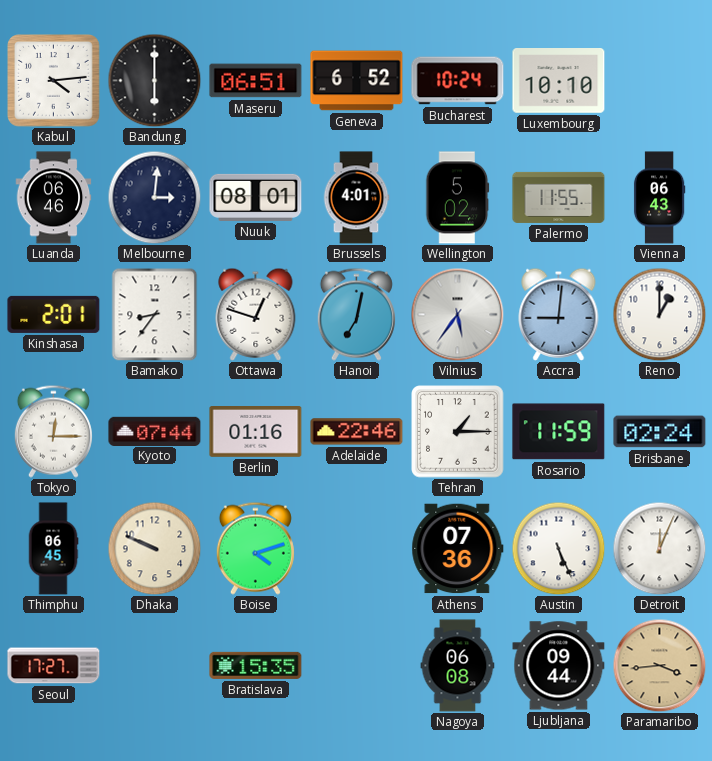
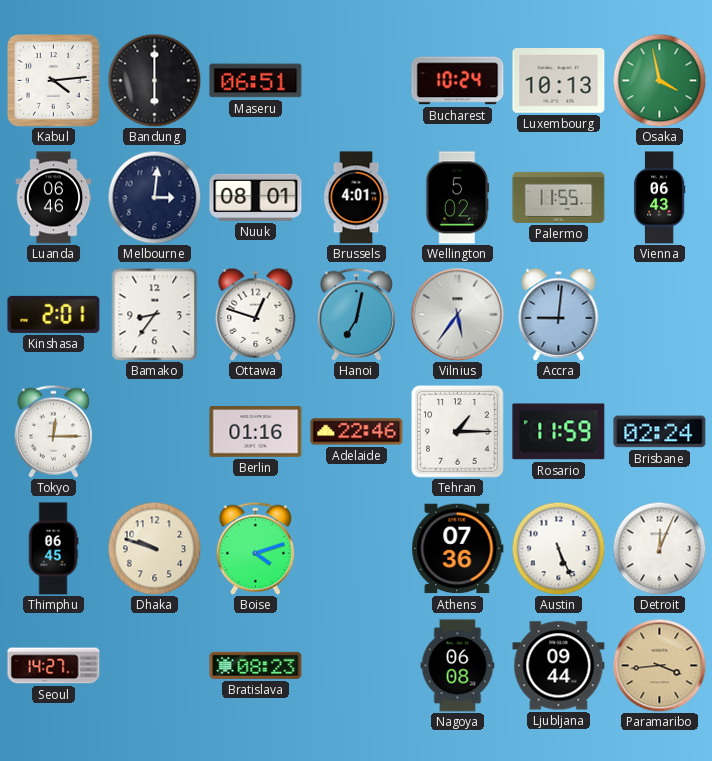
Geneva: 6:52 -> none
Luxembourg: 10:10 -> 10:13
Osaka: none -> 3:58
Reno: 1:00 -> none
Kyoto: 07:44 -> none
Dhaka: 9:49 -> 9:48
Seoul: 17:27 -> 14:27
Bratislava: 15:35 -> 08:23
